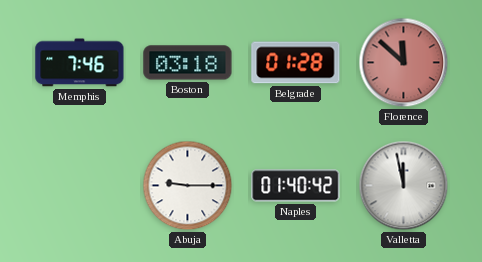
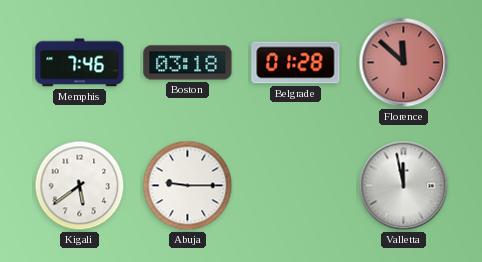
Kigali: none -> 5:39
Naples: 01:40 -> none
